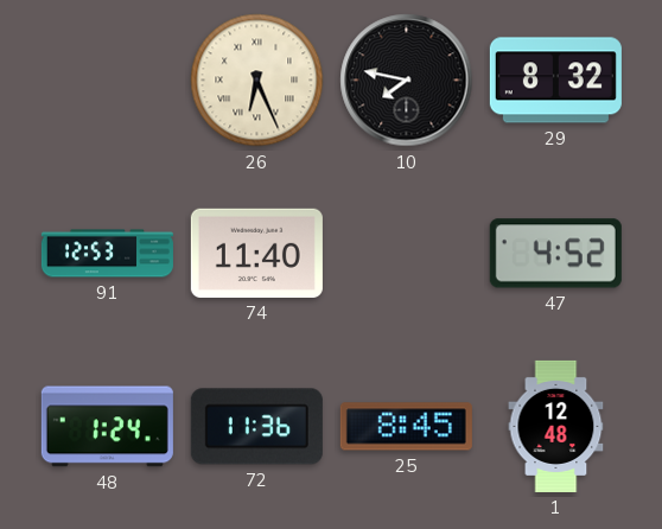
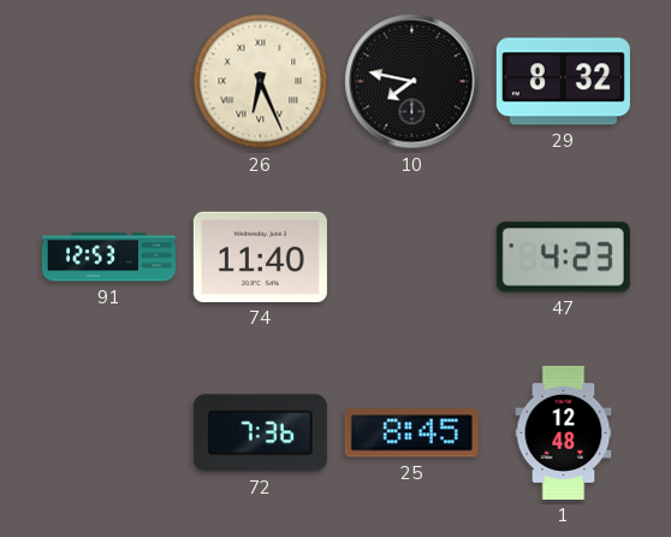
47: 4:52 -> 4:23
48: 1:24 -> none
72: 11:36 -> 7:36
